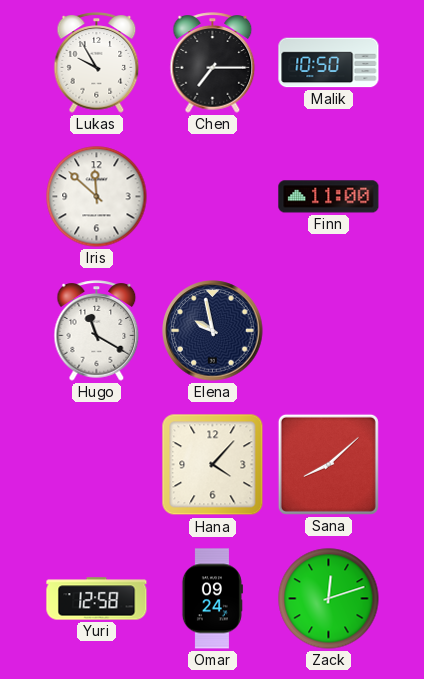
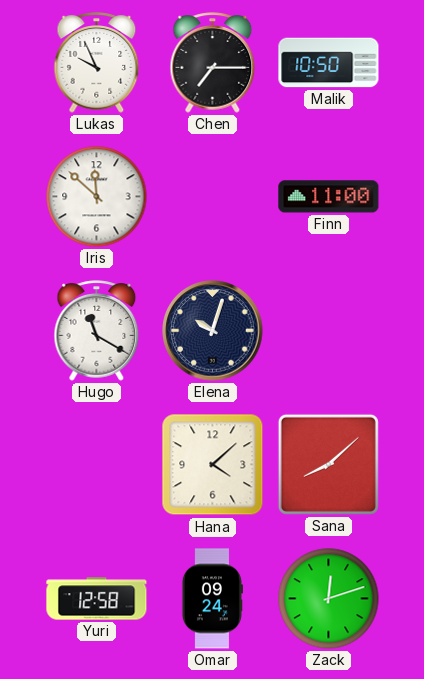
Lukas: 9:55 -> 9:56
Elena: 9:58 -> 10:03
Hana: 4:07 -> 4:08
